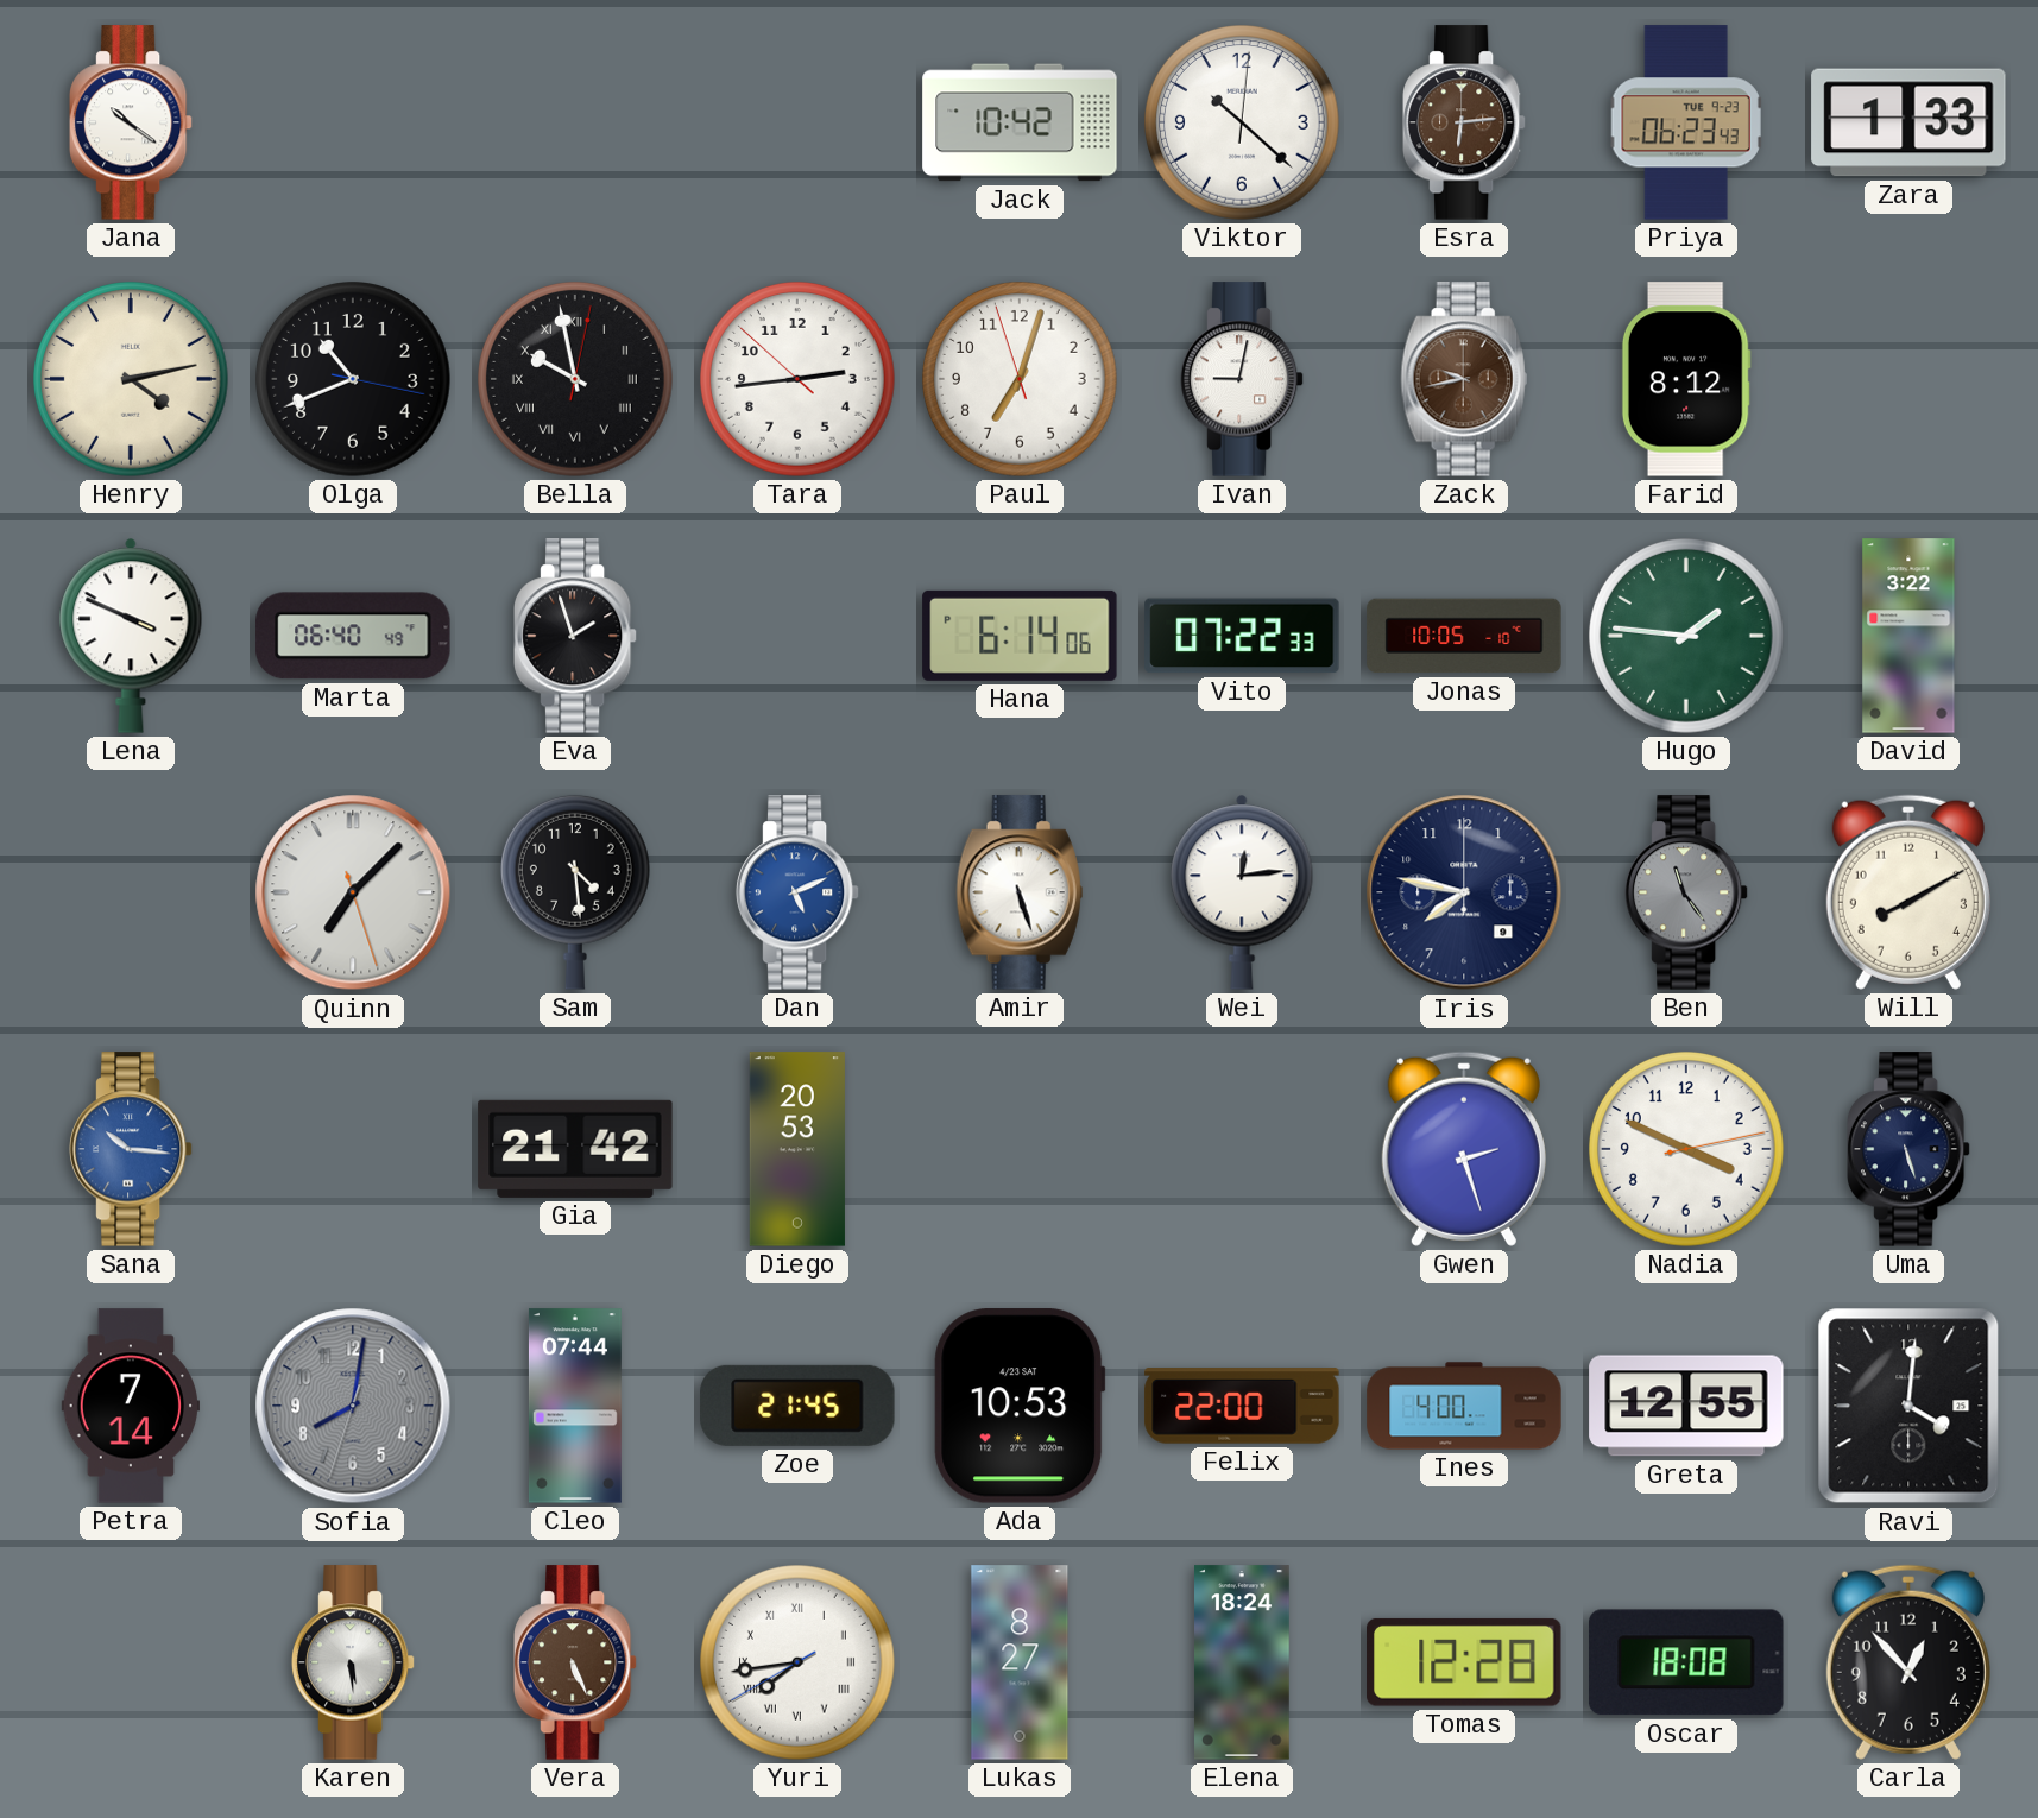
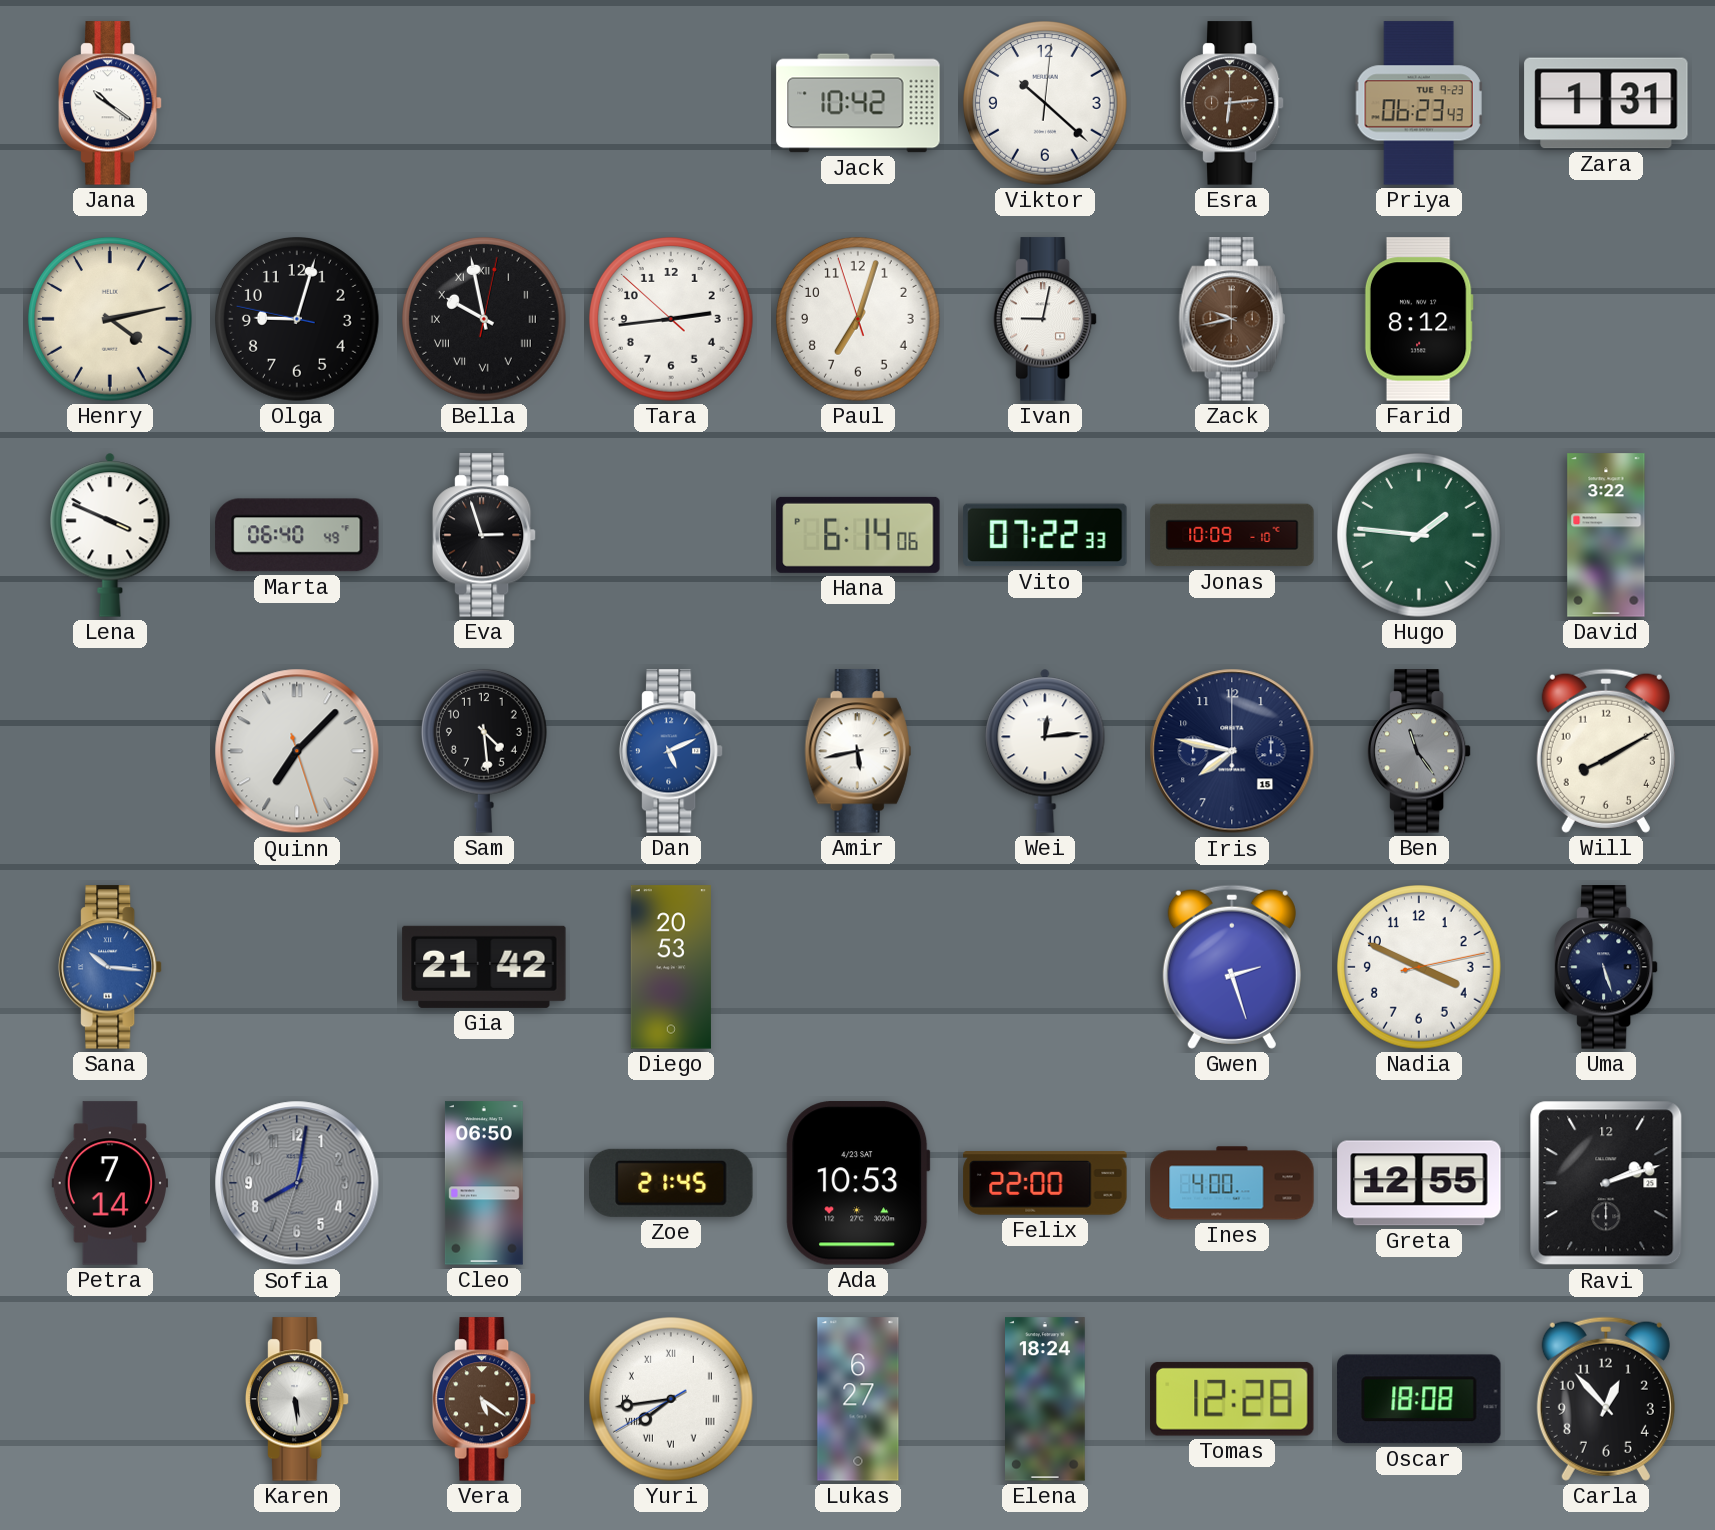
Zara: 1:33 -> 1:31
Olga: 10:41 -> 9:02
Eva: 1:57 -> 2:57
Jonas: 10:05 -> 10:09
Amir: 5:27 -> 5:43
Iris date: 9 -> 15
Cleo: 07:44 -> 06:50
Ravi: 4:01 -> 2:12
Vera: 5:26 -> 5:21
Lukas: 8:27 -> 6:27
